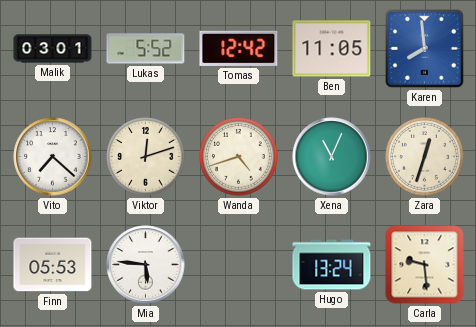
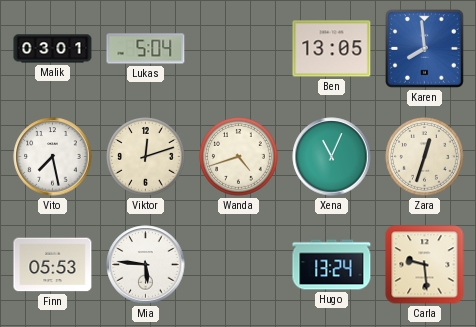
Lukas: 5:52 -> 5:04
Tomas: 12:42 -> none
Ben: 11:05 -> 13:05
Vito: 7:22 -> 7:28
